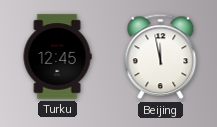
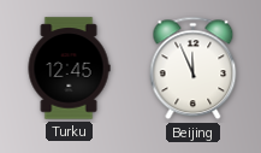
Beijing: 11:58 -> 11:56
